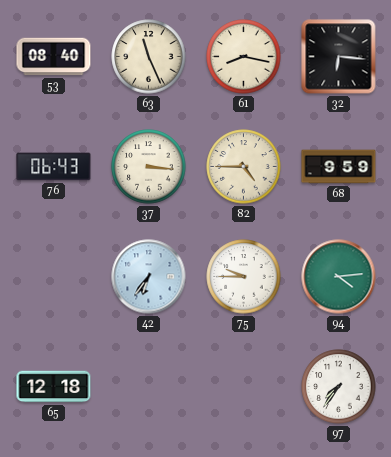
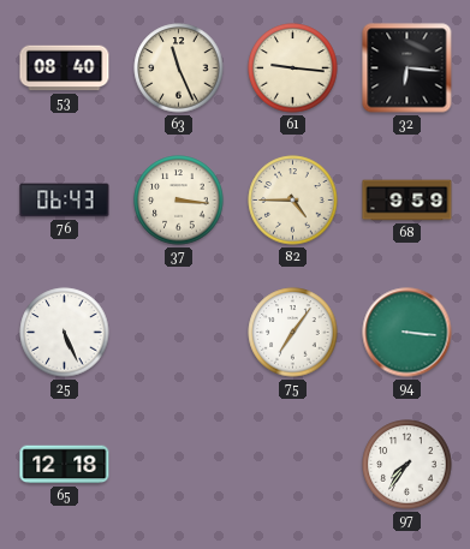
61: 8:17 -> 9:16
25: none -> 5:26
42: 6:36 -> none
75: 9:45 -> 7:06
94: 4:14 -> 3:16
